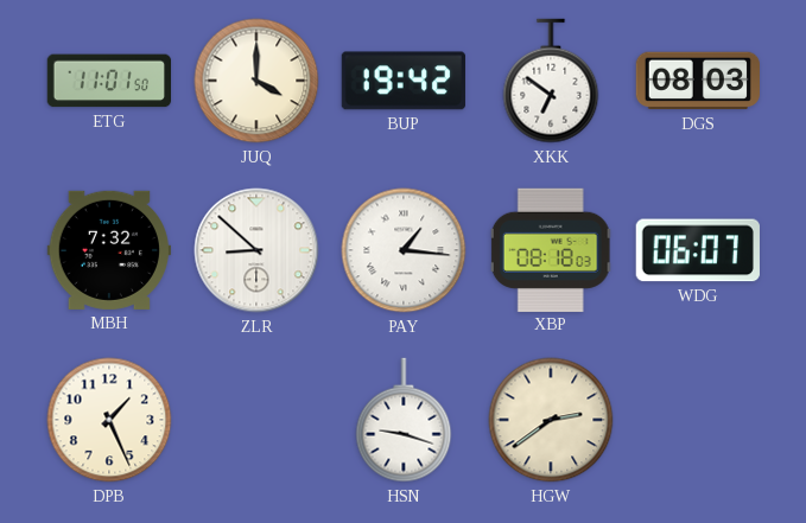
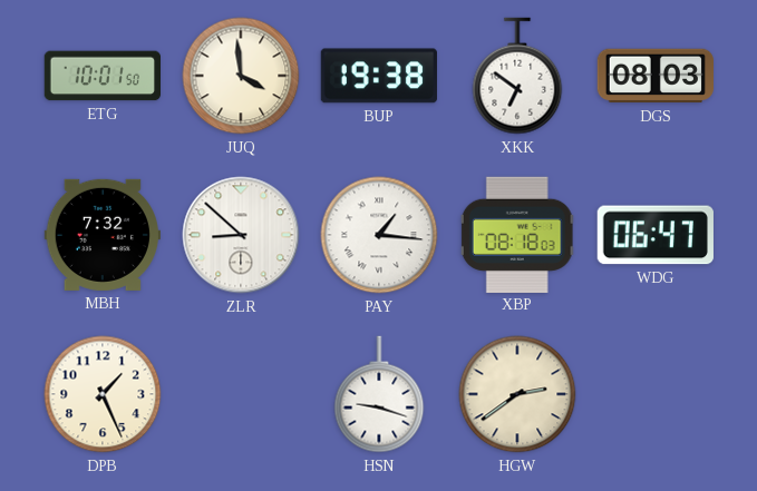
ETG: 11:01 -> 10:01
JUQ: 4:00 -> 3:59
BUP: 19:42 -> 19:38
WDG: 06:07 -> 06:47
